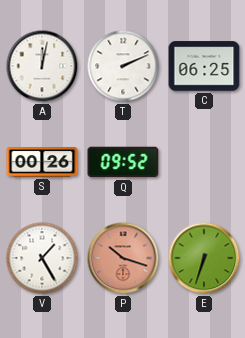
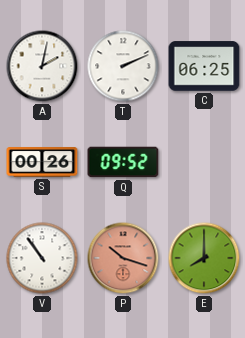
A: 12:02 -> 2:02
V: 1:25 -> 10:54
E: 6:33 -> 8:00
